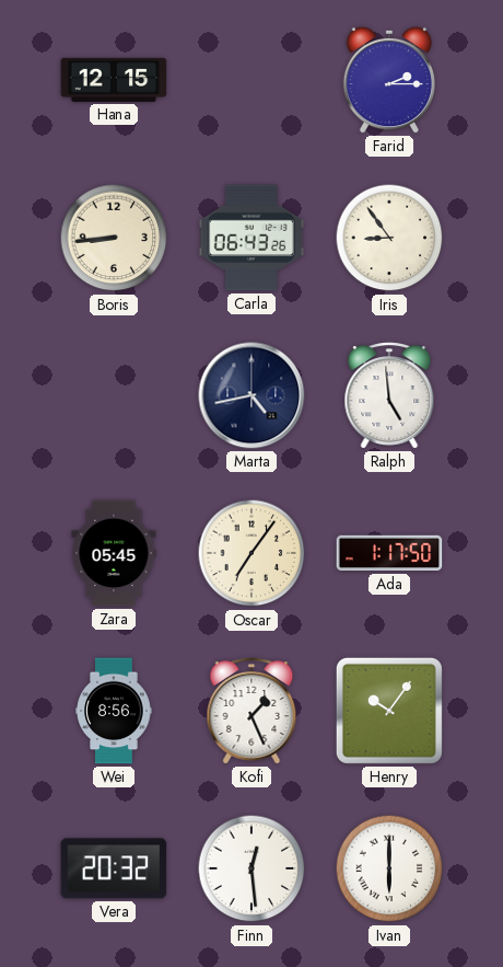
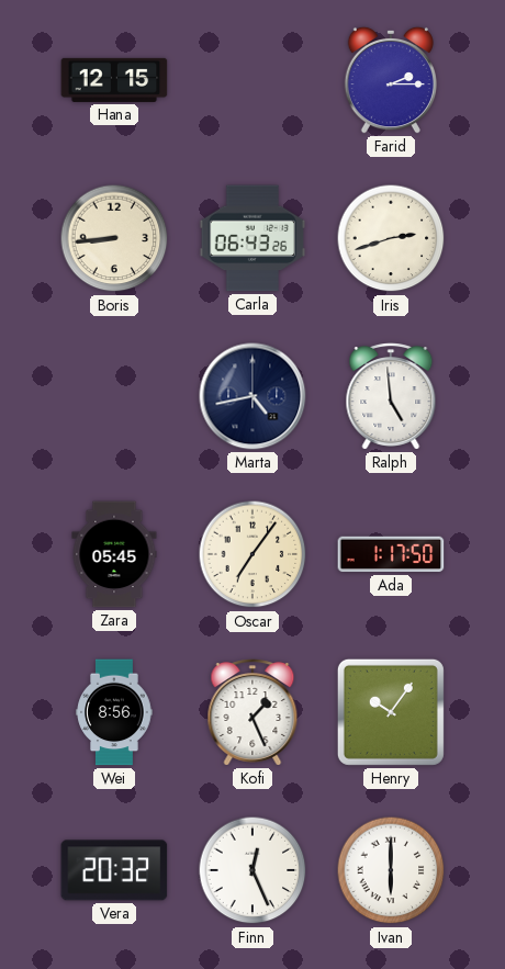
Iris: 8:54 -> 2:42
Finn: 12:29 -> 12:26
